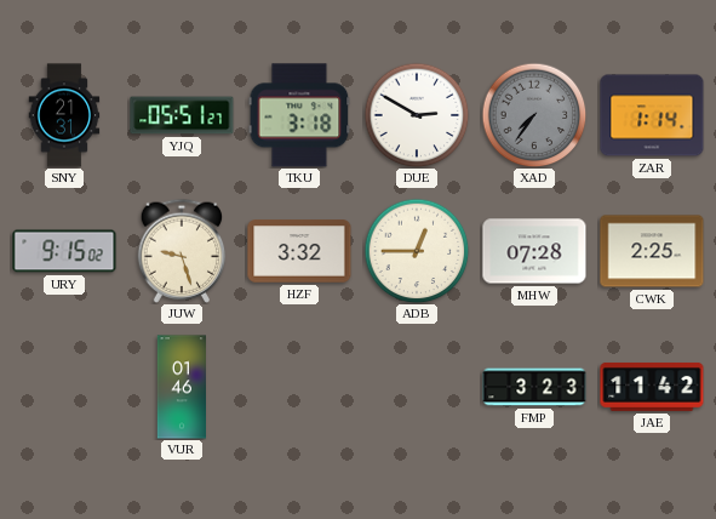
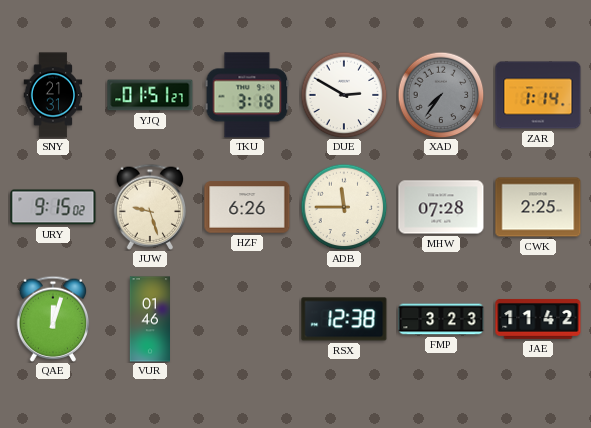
YJQ: 05:51 -> 01:51
HZF: 3:32 -> 6:26
ADB: 12:45 -> 11:45
QAE: none -> 12:03
RSX: none -> 12:38
